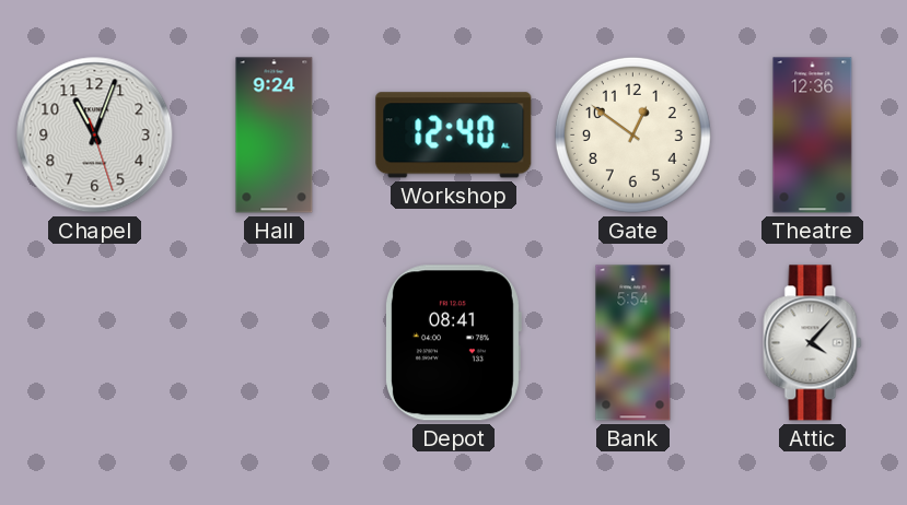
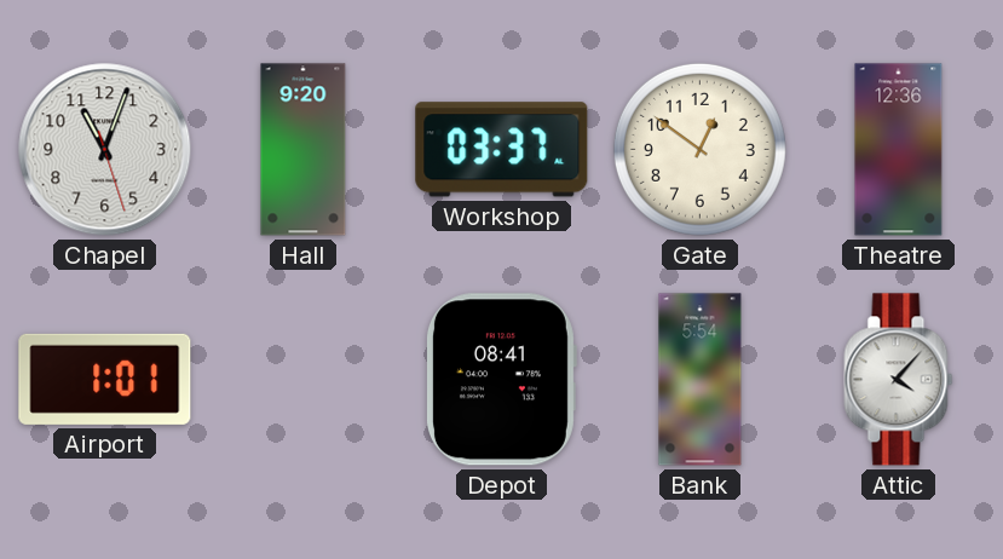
Hall: 9:24 -> 9:20
Workshop: 12:40 -> 03:37
Airport: none -> 1:01
